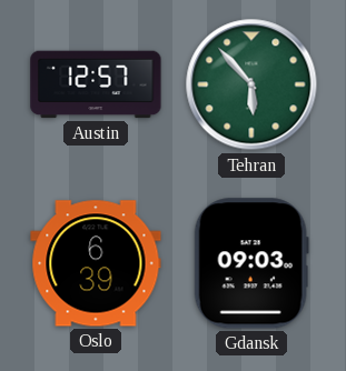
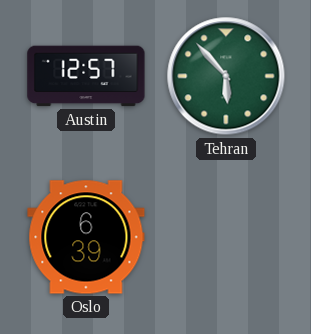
Gdansk: 09:03 -> none
